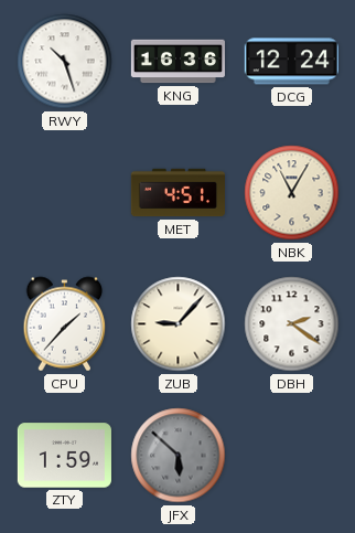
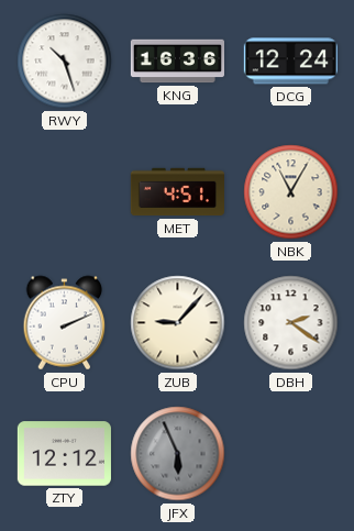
CPU: 1:37 -> 2:11
ZTY: 1:59 -> 12:12
JFX: 5:52 -> 5:56
